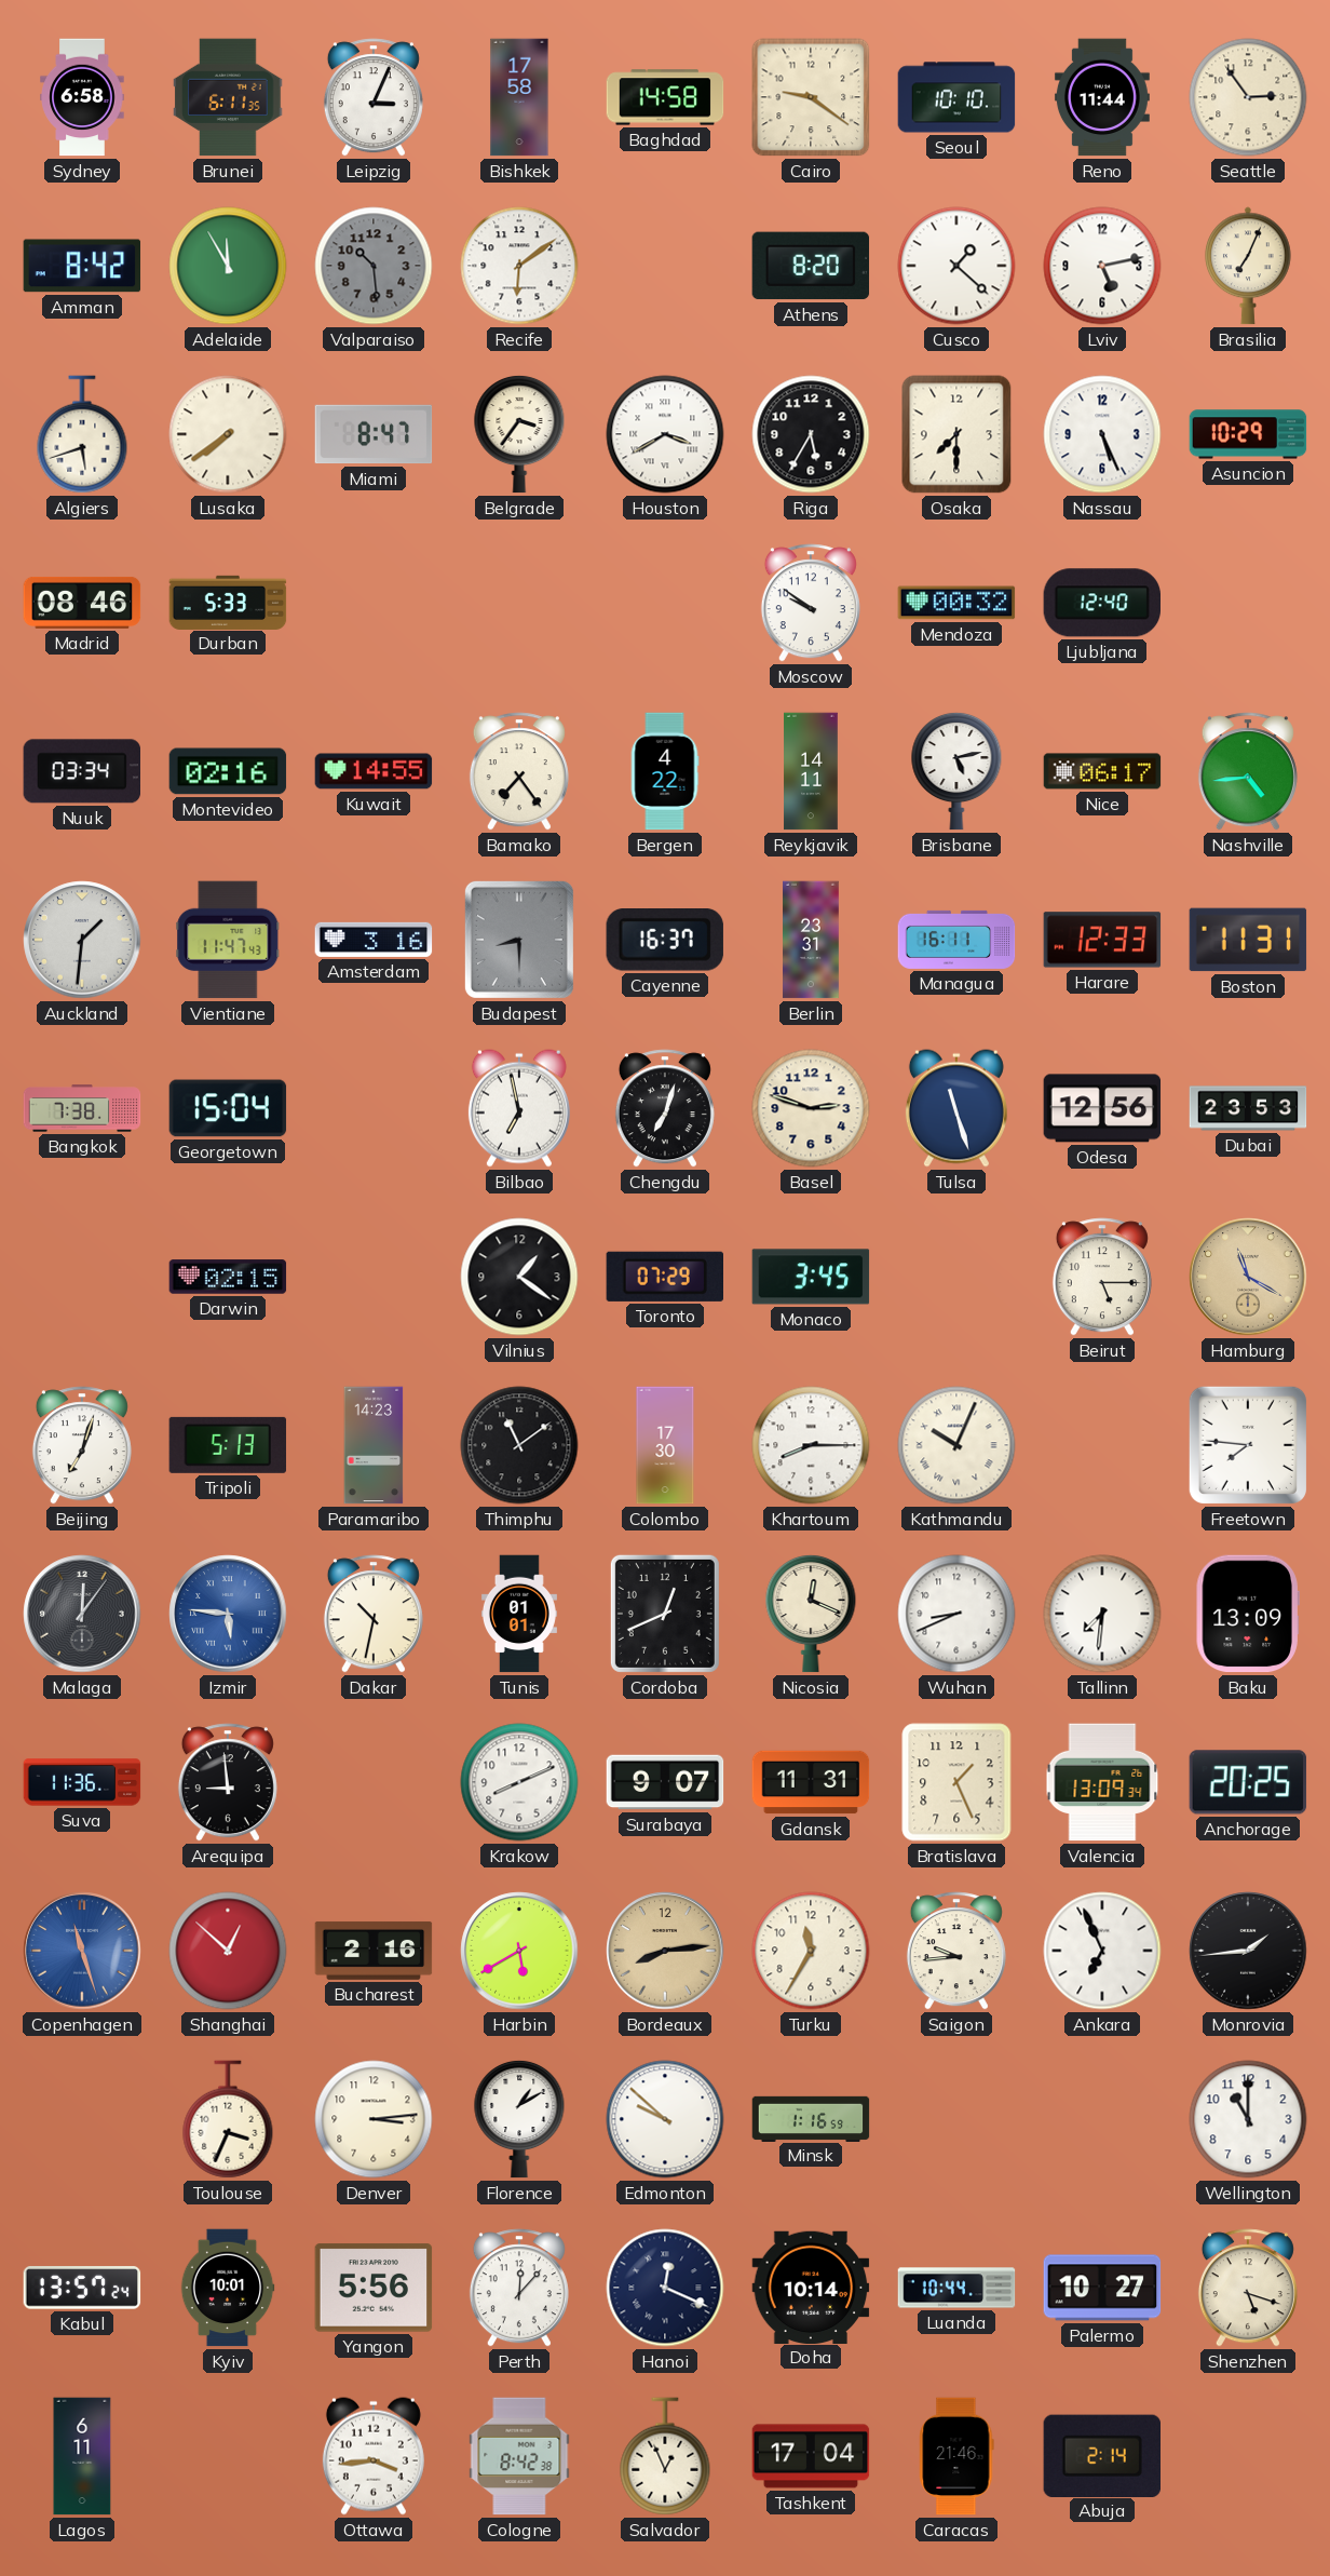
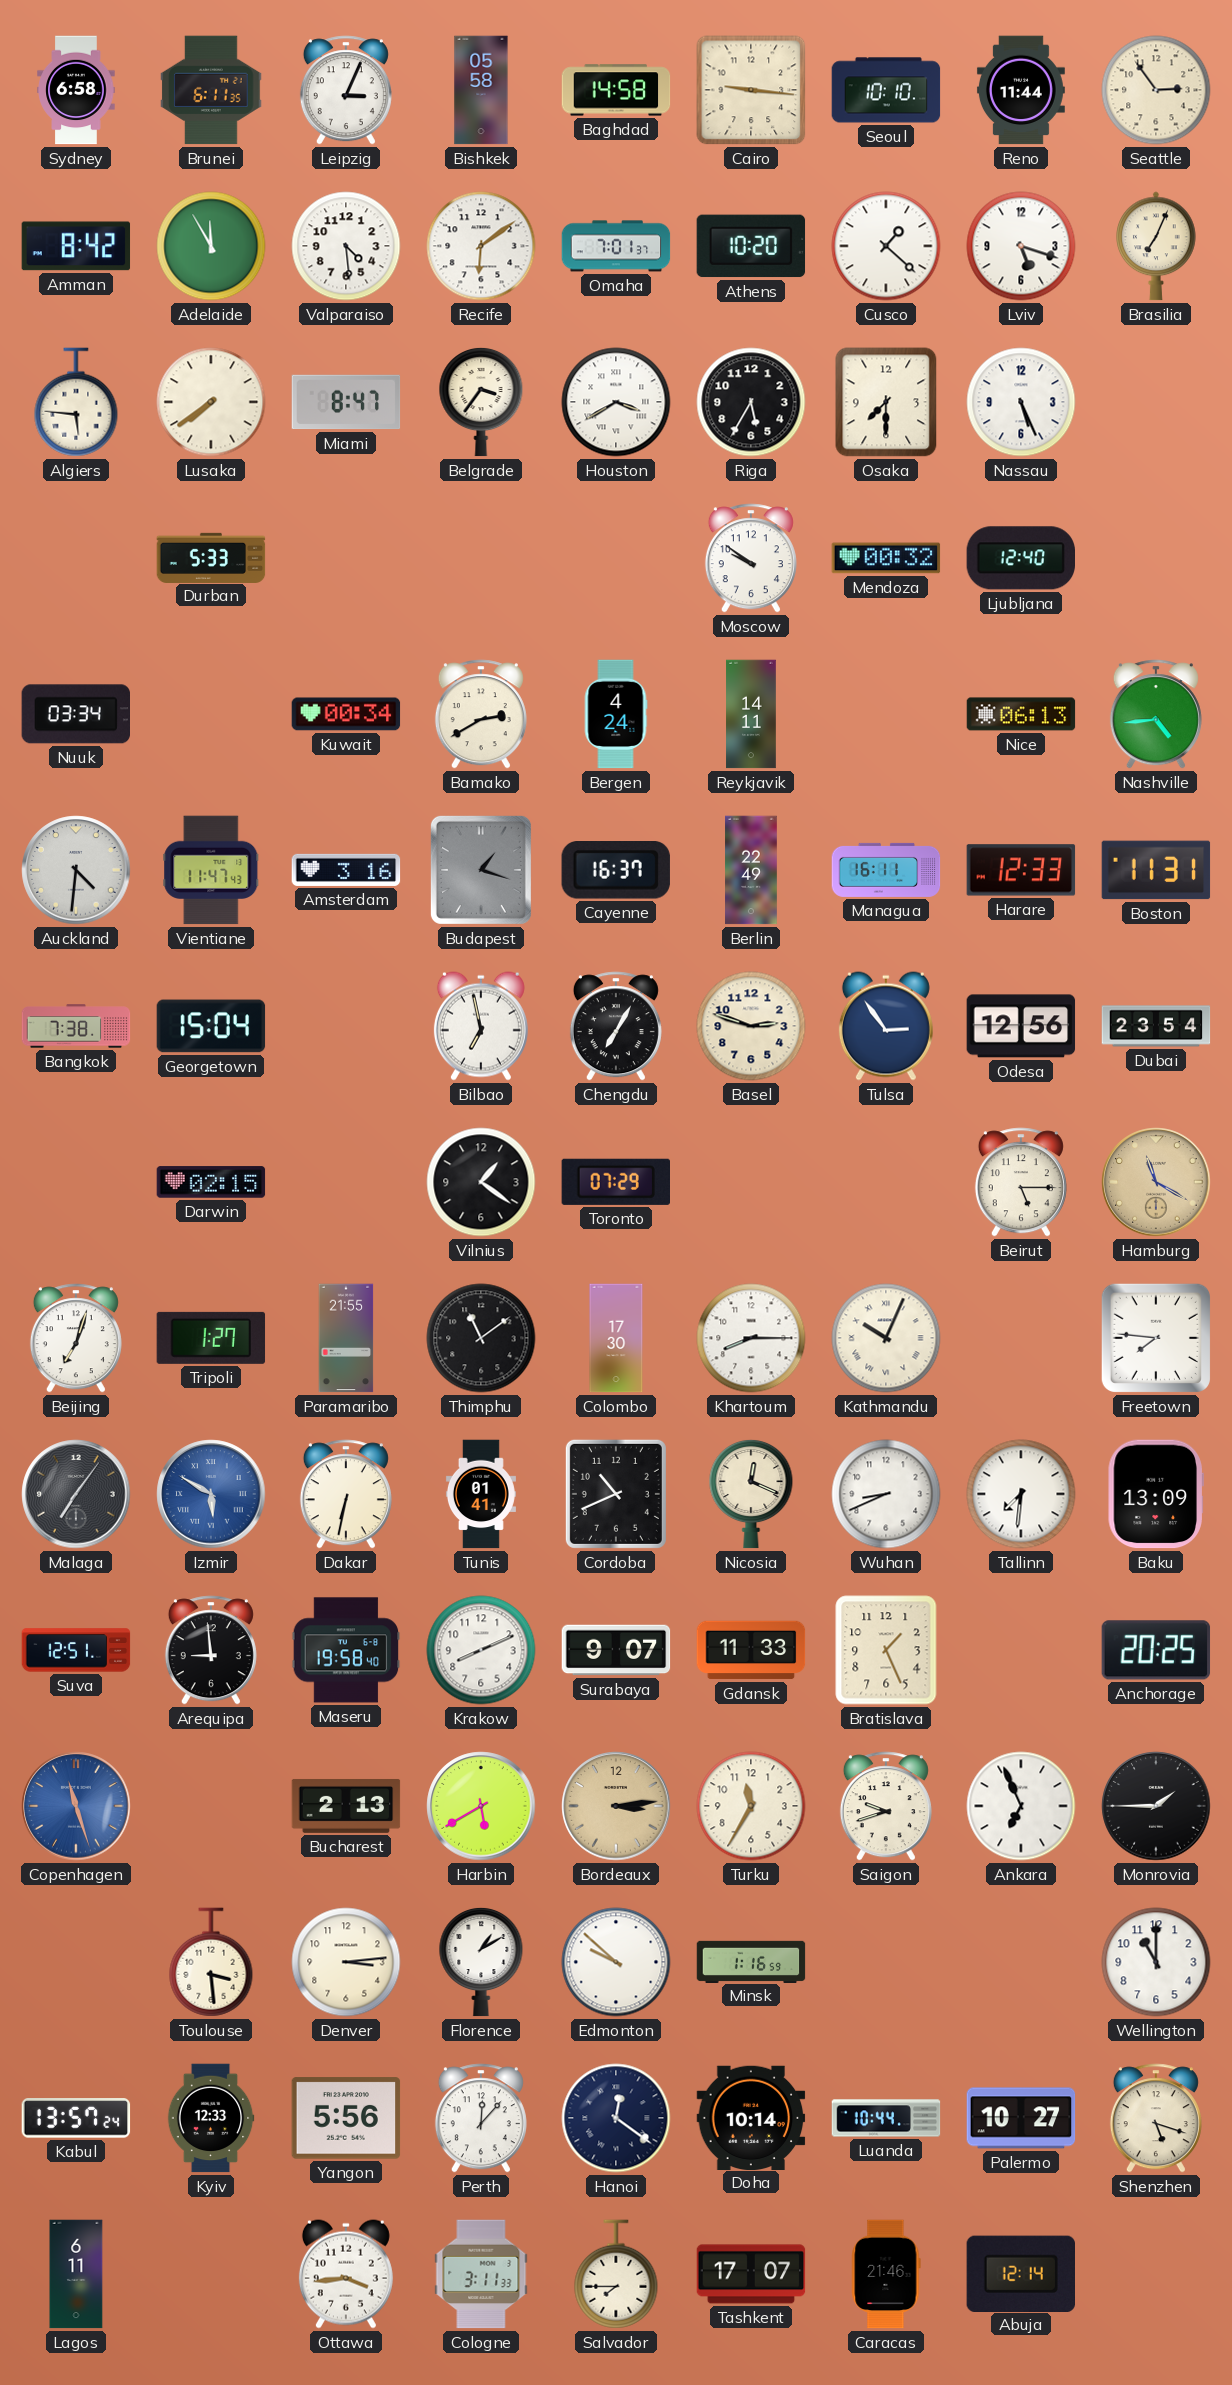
Bishkek: 17:58 -> 05:58
Cairo: 9:21 -> 9:16
Valparaiso: 10:29 -> 4:29
Valparaiso dial: grey -> white
Omaha: none -> 7:01
Athens: 8:20 -> 10:20
Lviv: 5:13 -> 5:18
Algiers: 5:42 -> 5:46
Asuncion: 10:29 -> none
Madrid: 08:46 -> none
Montevideo: 02:16 -> none
Kuwait: 14:55 -> 00:34
Bamako: 7:24 -> 2:40
Bergen: 4:22 -> 4:24
Brisbane: 5:13 -> none
Nice: 06:17 -> 06:13
Auckland: 1:31 -> 4:31
Budapest: 8:30 -> 1:18
Berlin: 23:31 -> 22:49
Chengdu: 7:03 -> 7:05
Tulsa: 11:27 -> 2:54
Dubai: 23:53 -> 23:54
Monaco: 3:45 -> none
Tripoli: 5:13 -> 1:27
Paramaribo: 14:23 -> 21:55
Malaga: 12:06 -> 7:06
Izmir: 5:46 -> 5:50
Dakar: 10:32 -> 6:32
Tunis: 01:01 -> 01:41
Cordoba: 12:41 -> 10:41
Suva: 11:36 -> 12:51
Maseru: none -> 19:58
Gdansk: 11:31 -> 11:33
Valencia: 13:09 -> none
Shanghai: 12:52 -> none
Bucharest: 2:16 -> 2:13
Bordeaux: 8:14 -> 3:14
Saigon: 9:44 -> 9:42
Monrovia: 1:44 -> 1:45
Toulouse: 3:34 -> 3:29
Kyiv: 10:01 -> 12:33
Hanoi: 12:19 -> 12:21
Cologne: 8:42 -> 3:11
Salvador: 12:56 -> 7:45
Tashkent: 17:04 -> 17:07
Abuja: 2:14 -> 12:14
